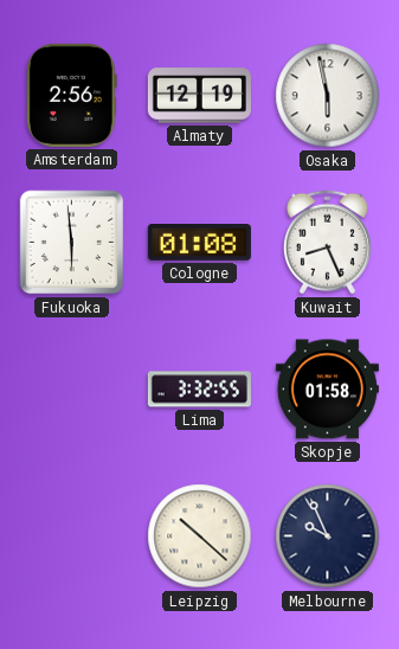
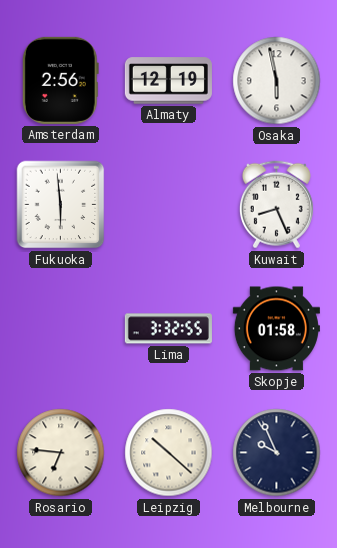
Cologne: 01:08 -> none
Rosario: none -> 6:46
